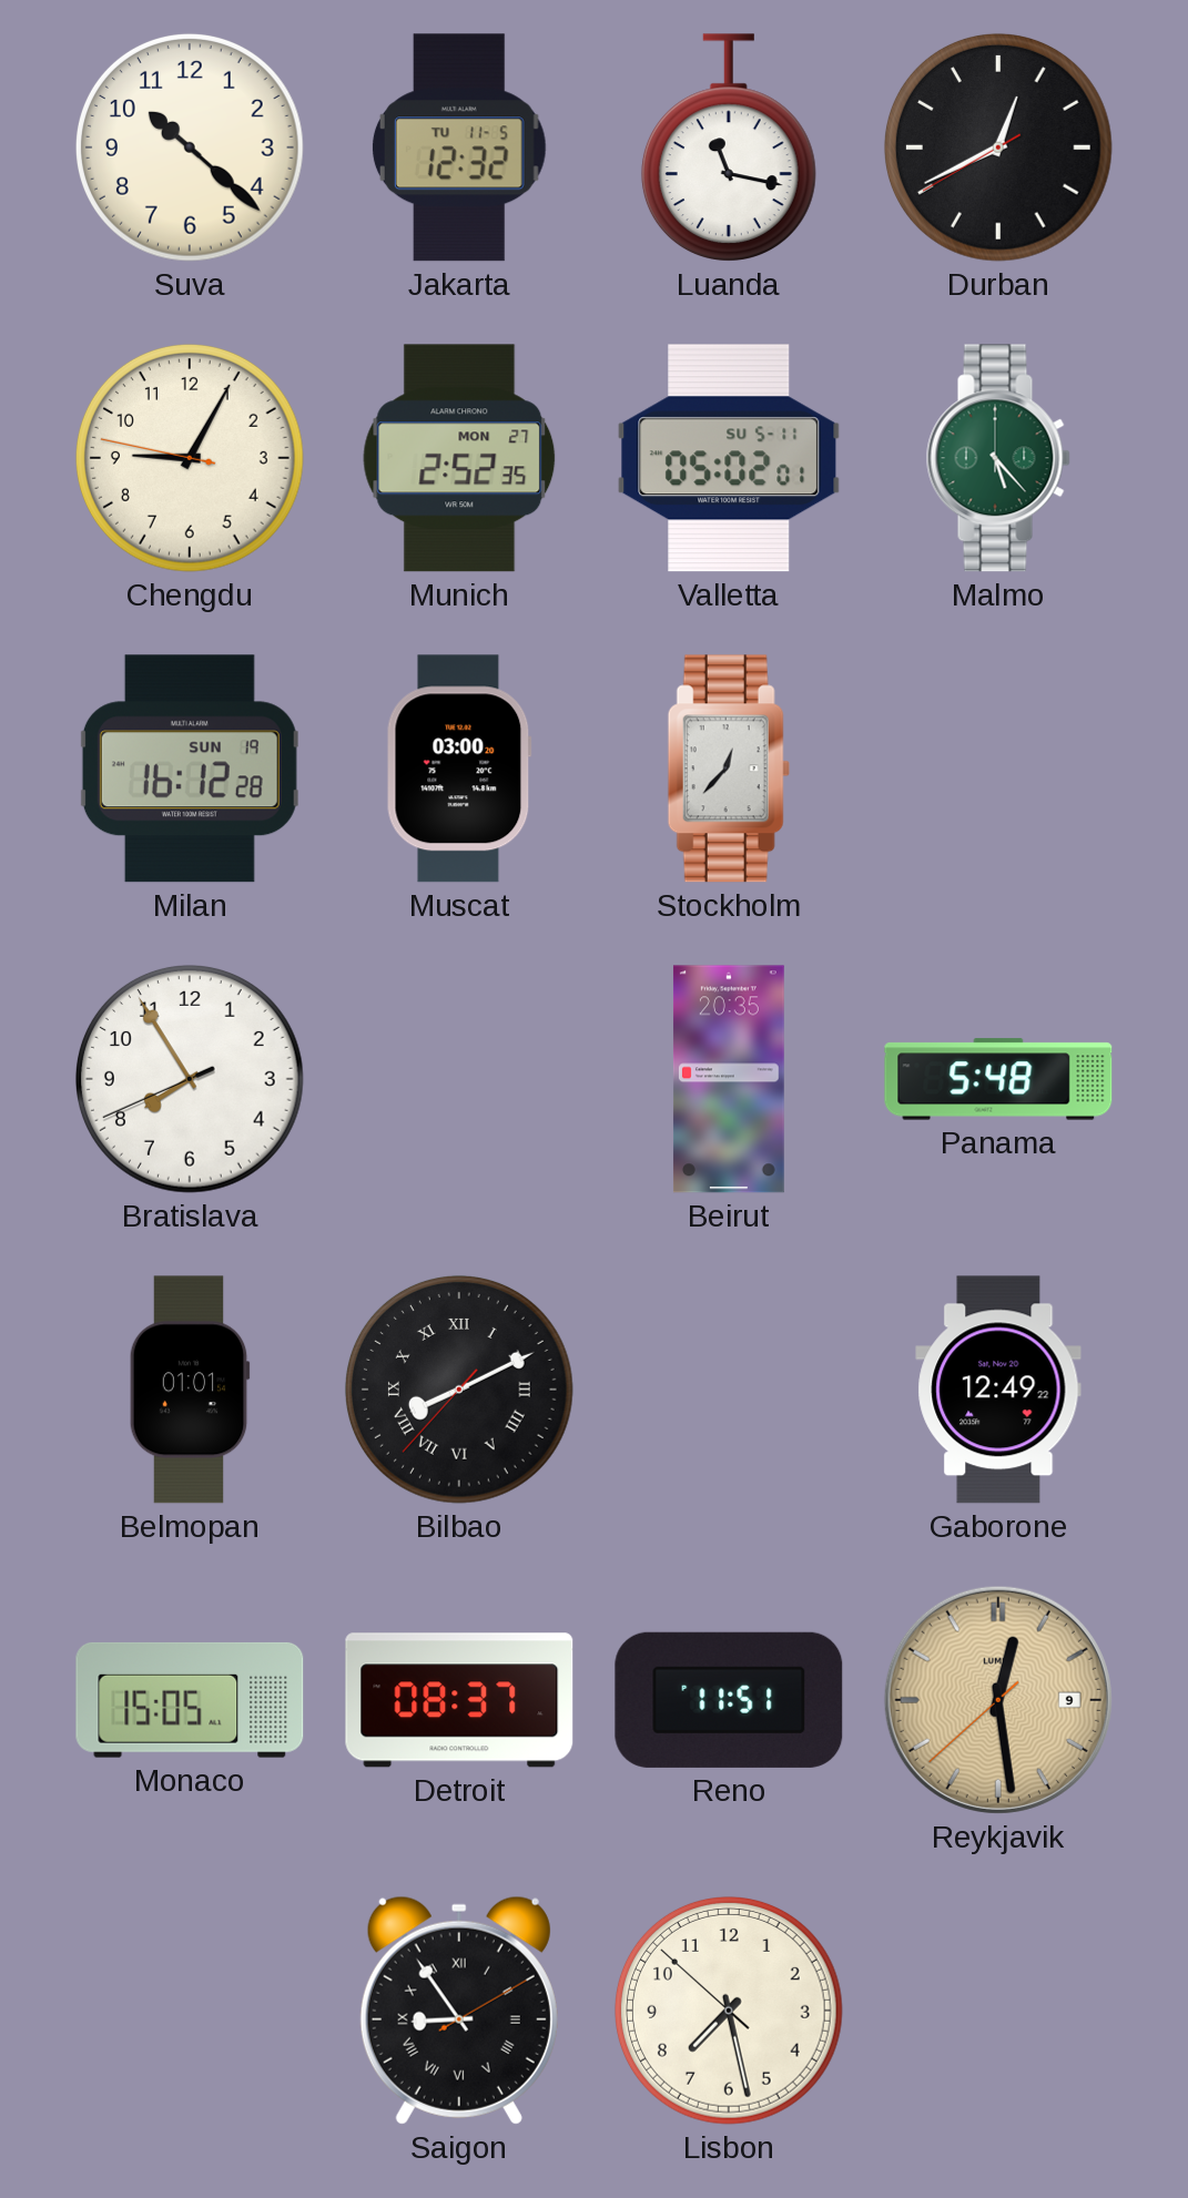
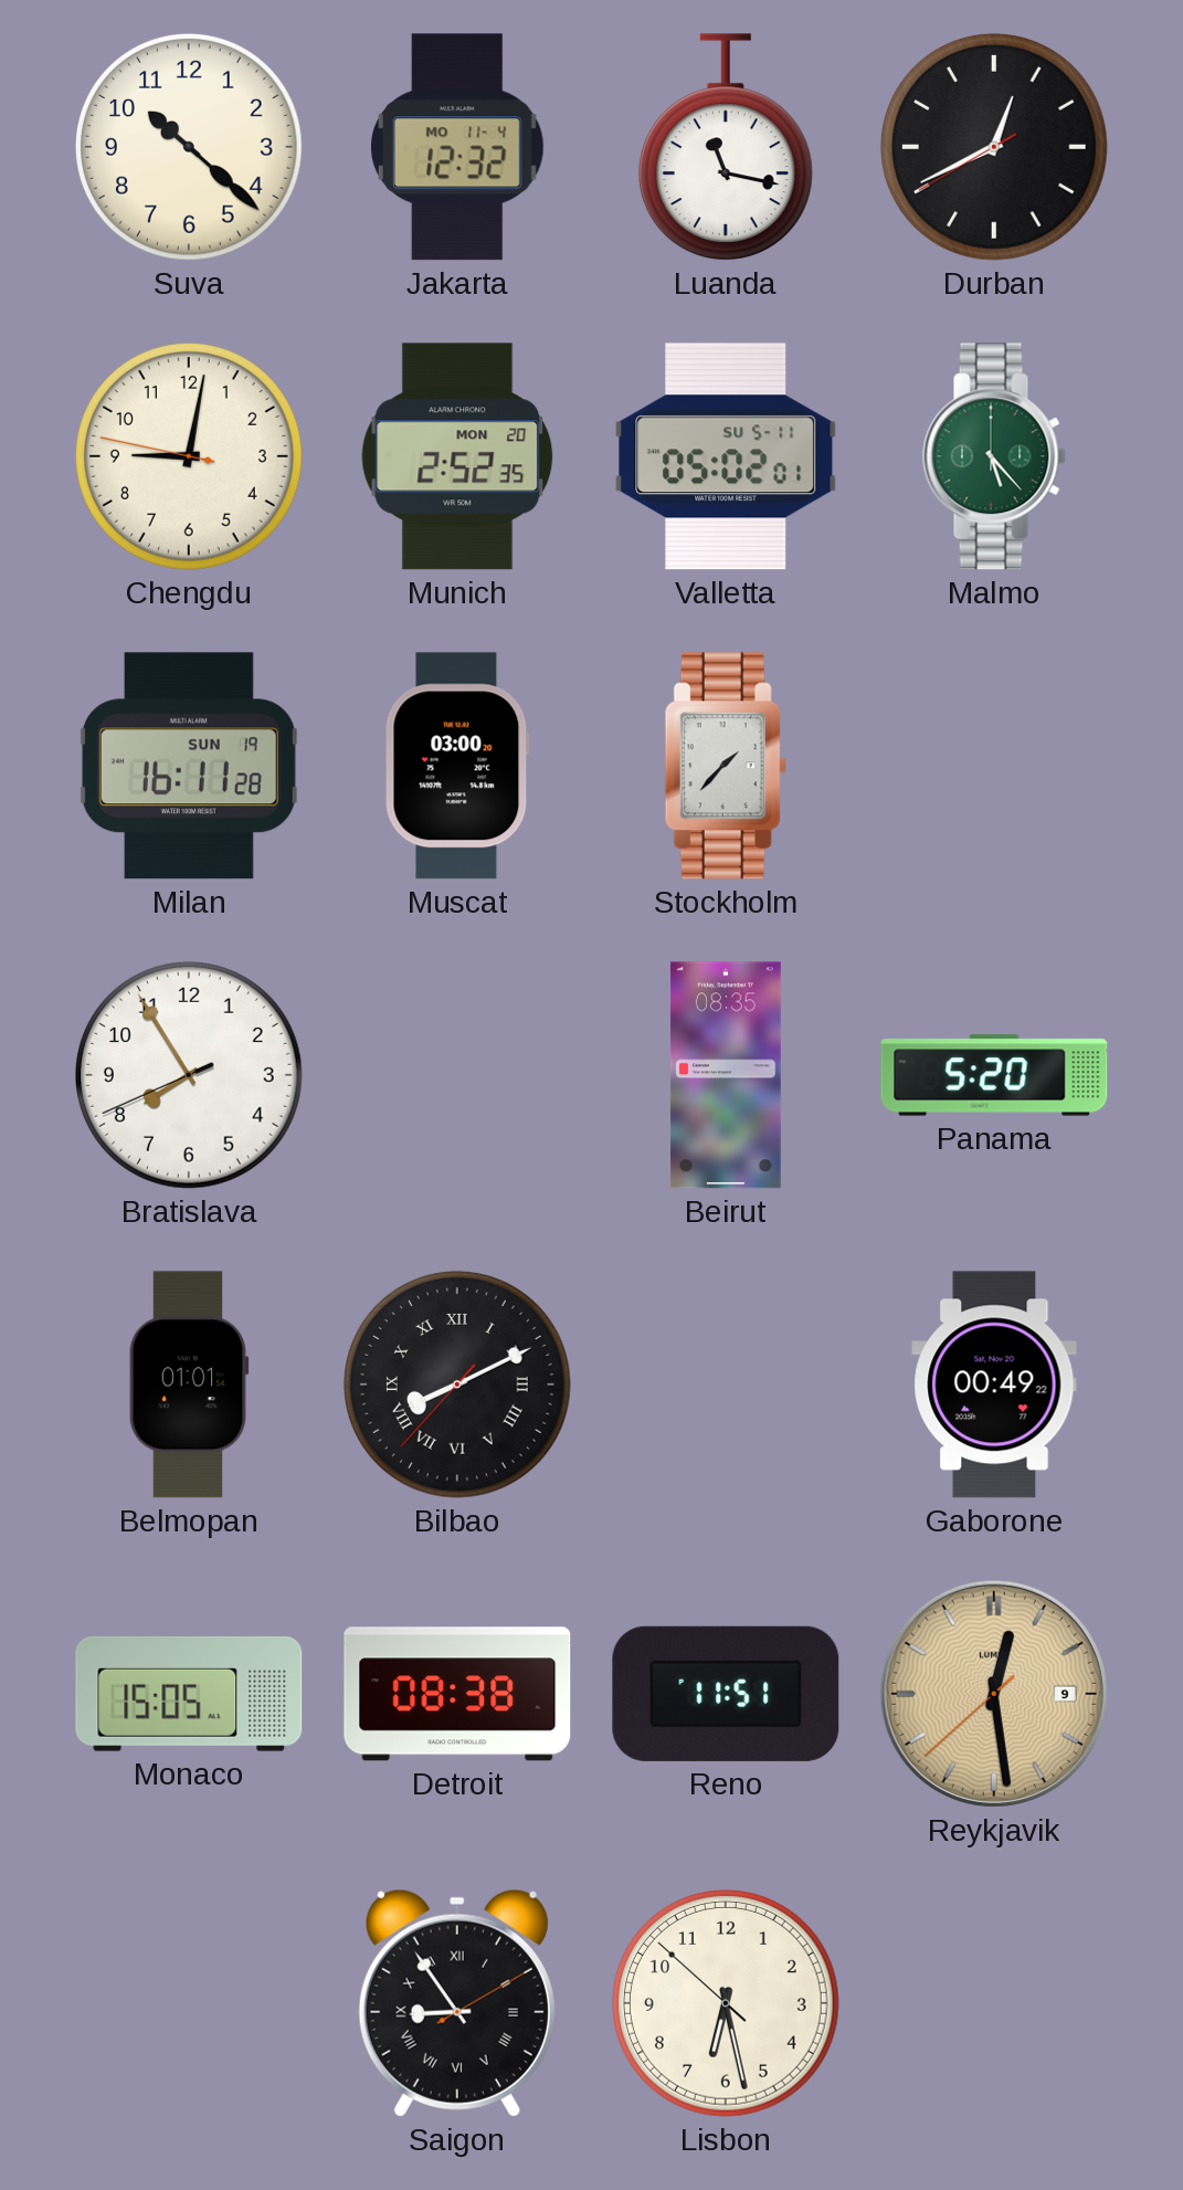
Jakarta date: TU 11-5 -> MO 11-4
Chengdu: 9:04 -> 9:01
Munich date: MON 27 -> MON 20
Milan: 16:12 -> 16:11
Stockholm: 12:37 -> 1:37
Beirut: 20:35 -> 08:35
Panama: 5:48 -> 5:20
Gaborone: 12:49 -> 00:49
Detroit: 08:37 -> 08:38
Lisbon: 7:27 -> 6:27
